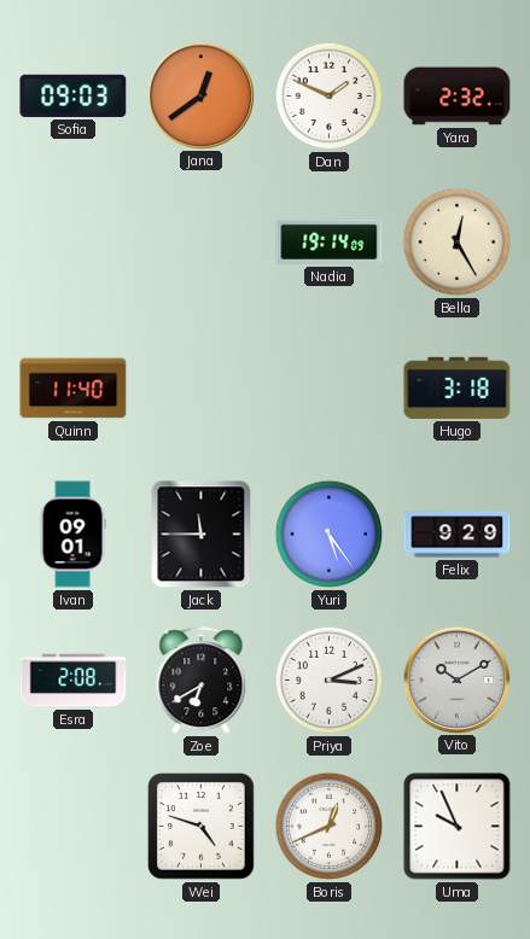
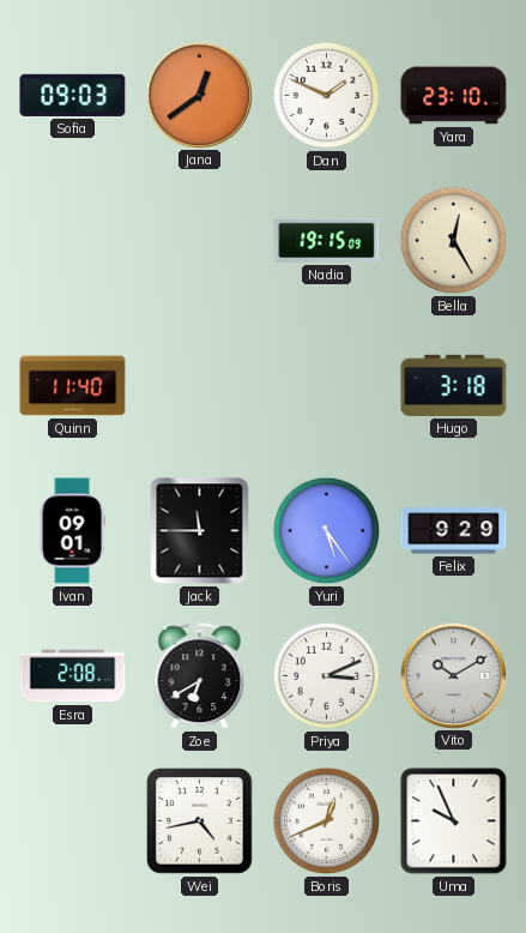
Yara: 2:32 -> 23:10
Nadia: 19:14 -> 19:15
Wei: 4:48 -> 4:43
